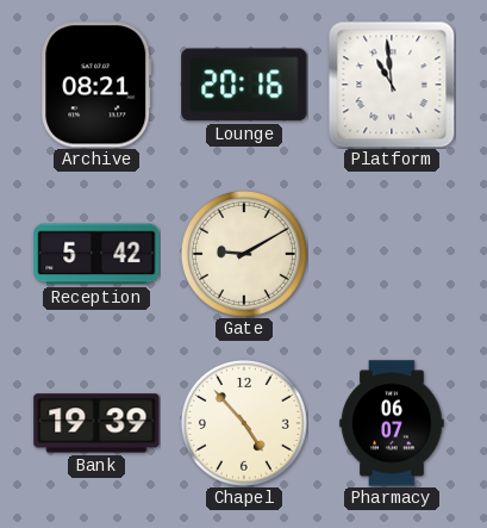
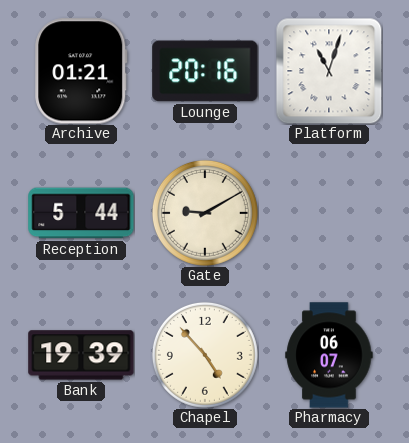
Archive: 08:21 -> 01:21
Platform: 10:59 -> 11:03
Reception: 5:42 -> 5:44
